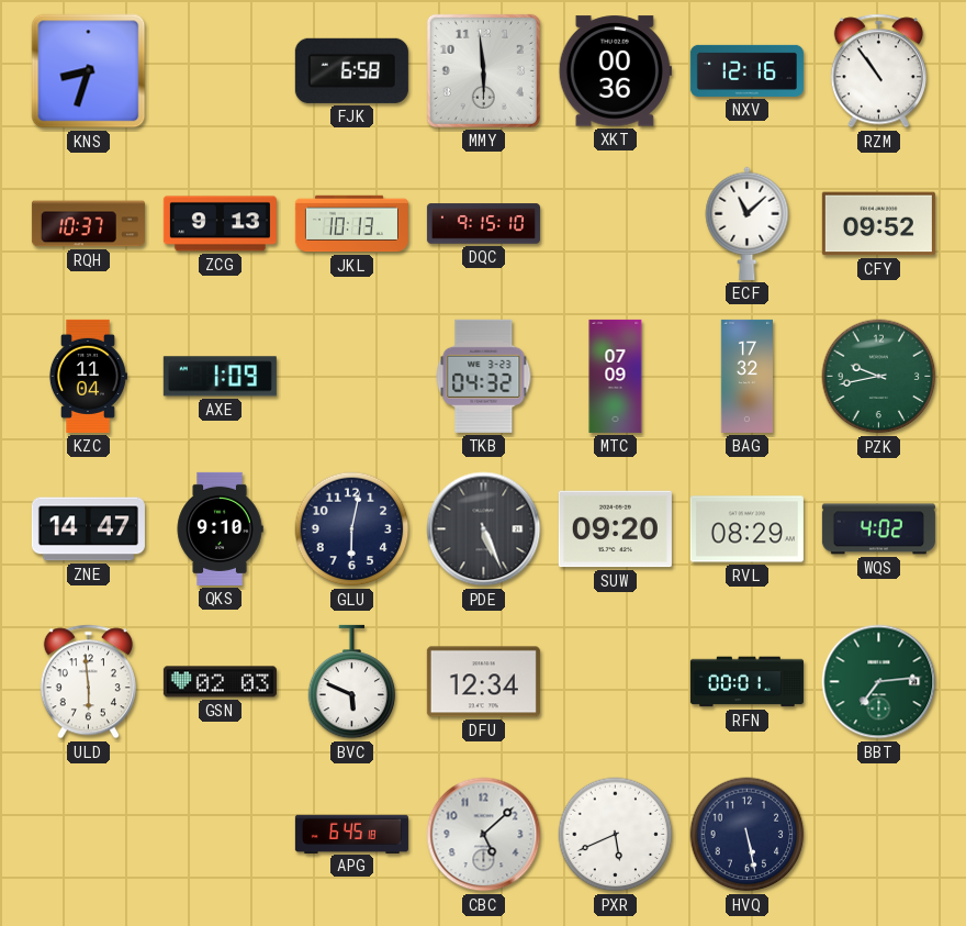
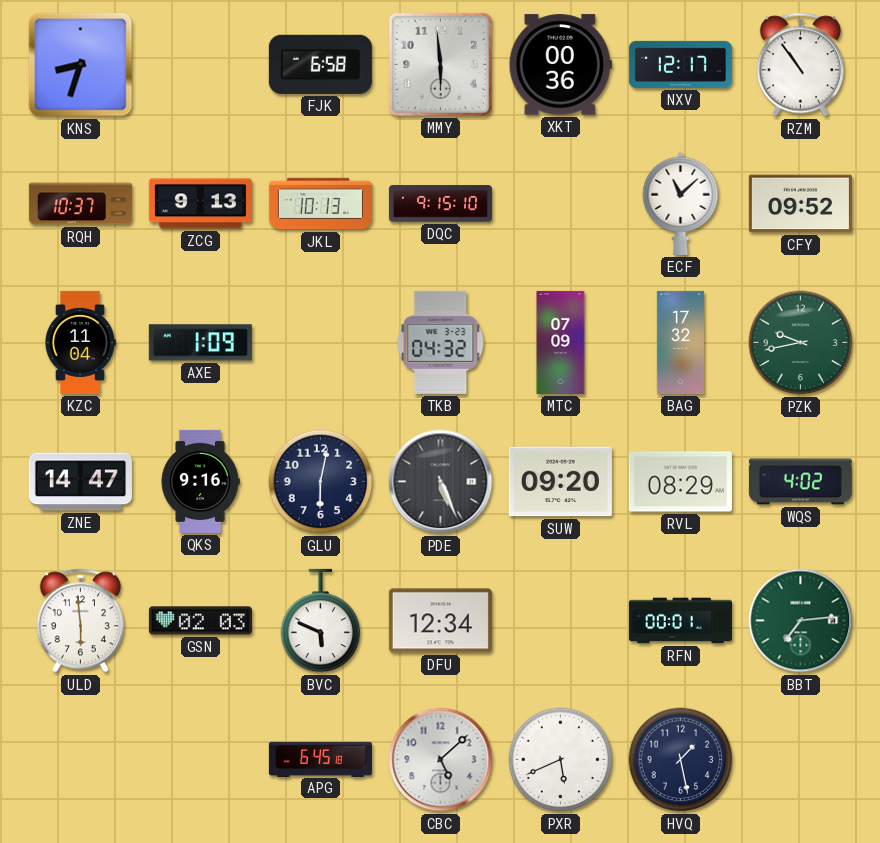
NXV: 12:16 -> 12:17
QKS: 9:10 -> 9:16
HVQ: 5:28 -> 1:28
